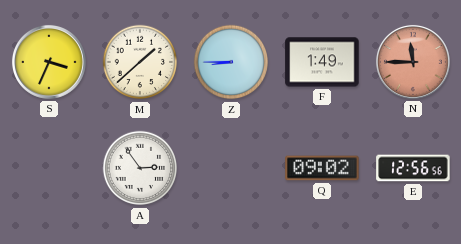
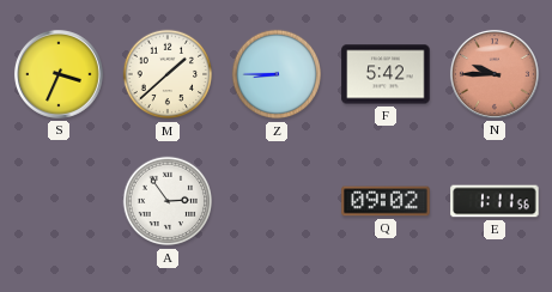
F: 1:49 -> 5:42
N: 11:45 -> 9:45
E: 12:56 -> 1:11
